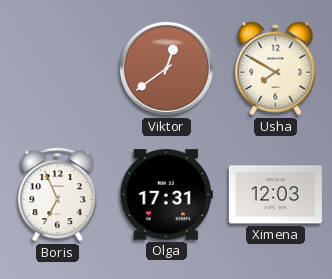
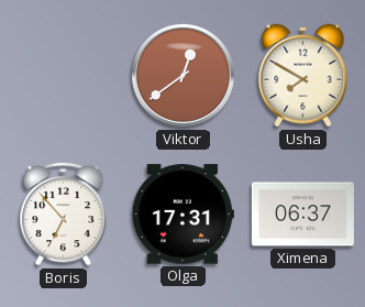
Boris: 6:56 -> 6:53
Ximena: 12:03 -> 06:37
